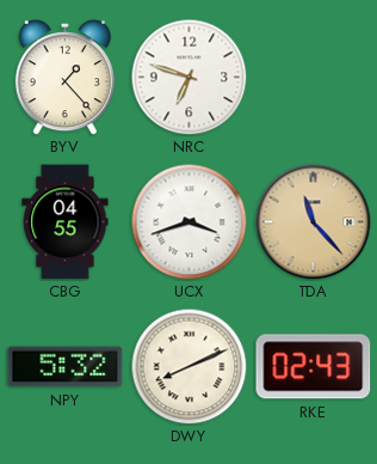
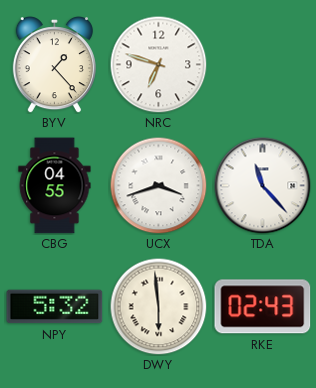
TDA dial: champagne -> white
DWY: 8:11 -> 5:59
